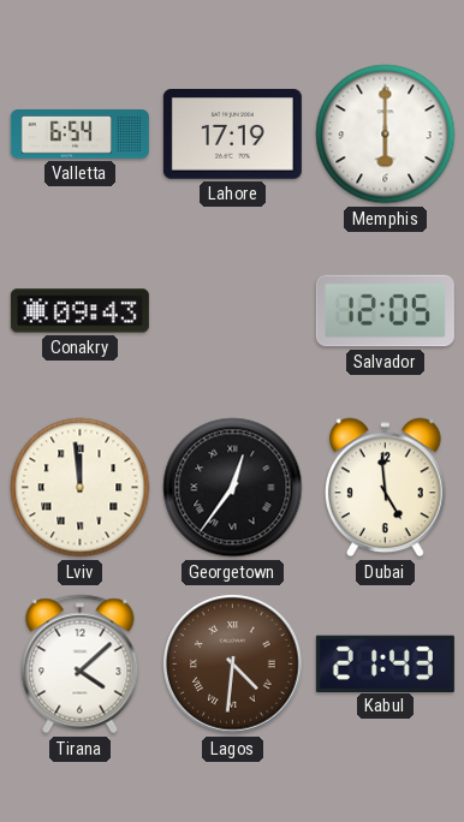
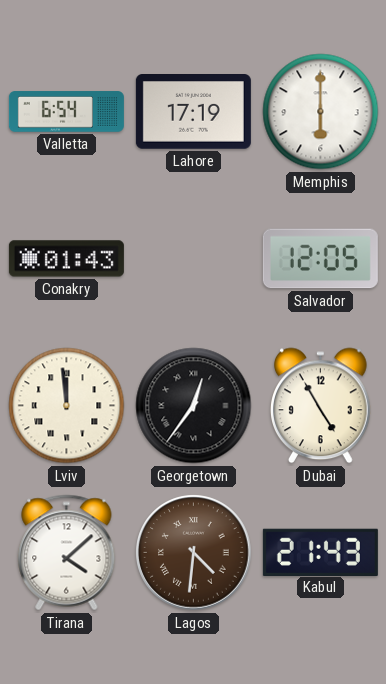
Conakry: 09:43 -> 01:43
Dubai: 4:59 -> 4:55
